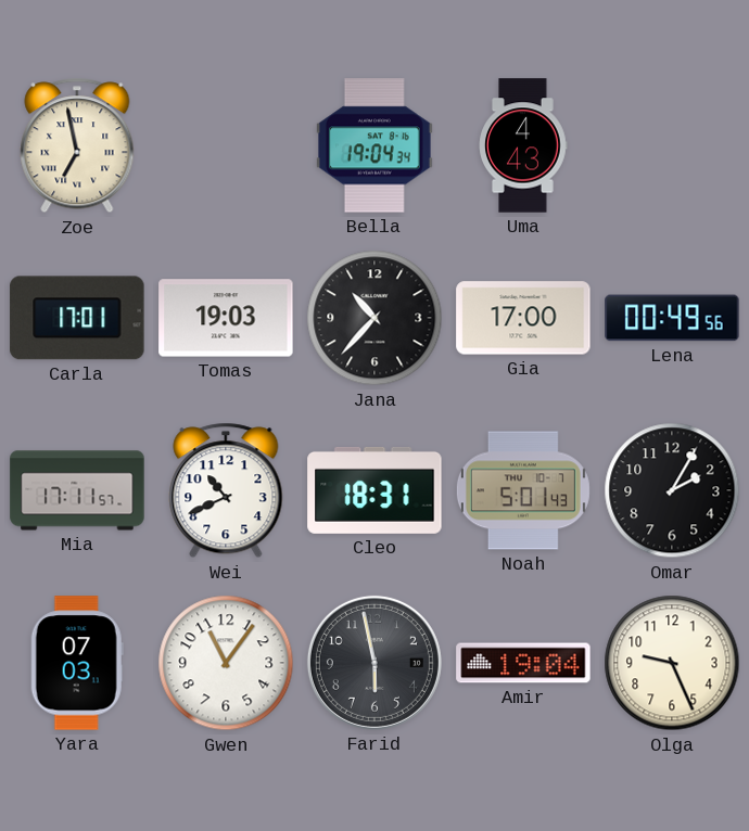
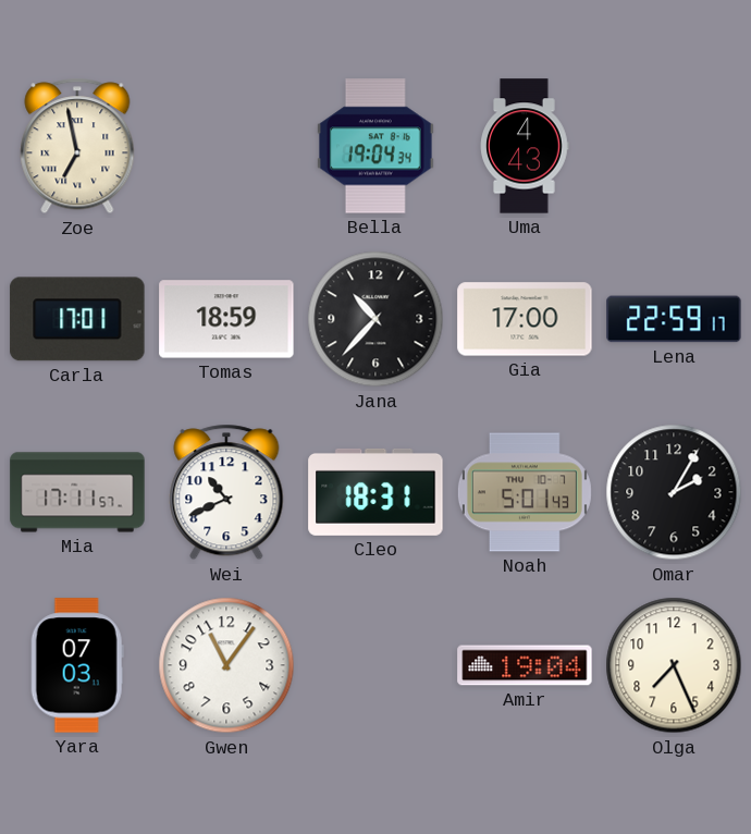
Tomas: 19:03 -> 18:59
Lena: 00:49 -> 22:59
Farid: 5:58 -> none
Olga: 9:26 -> 7:26
